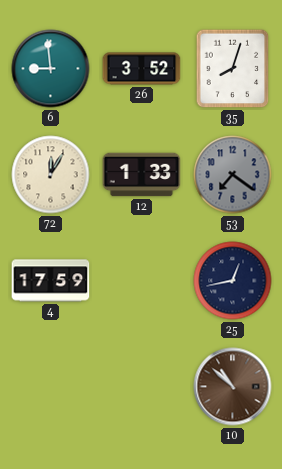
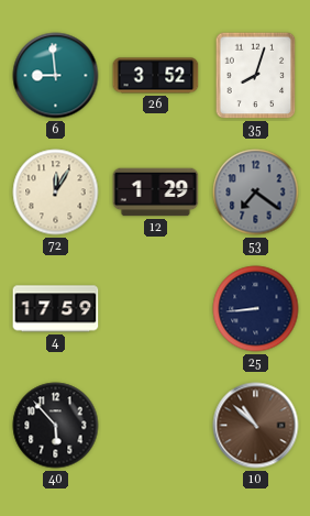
12: 1:33 -> 1:29
25: 12:43 -> 8:44
40: none -> 5:53
